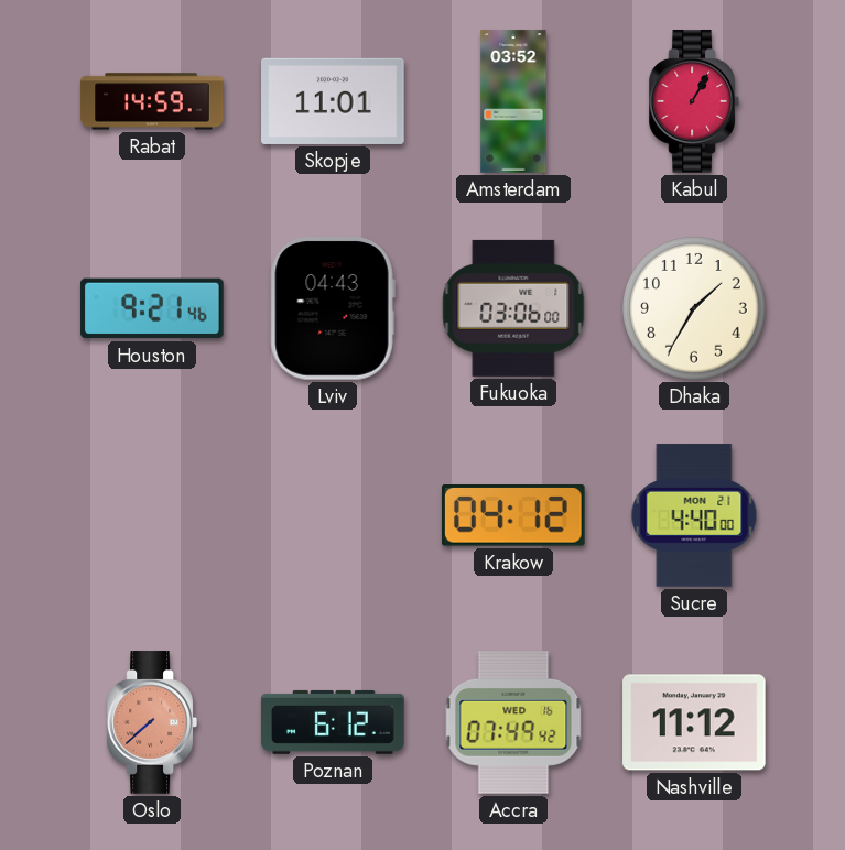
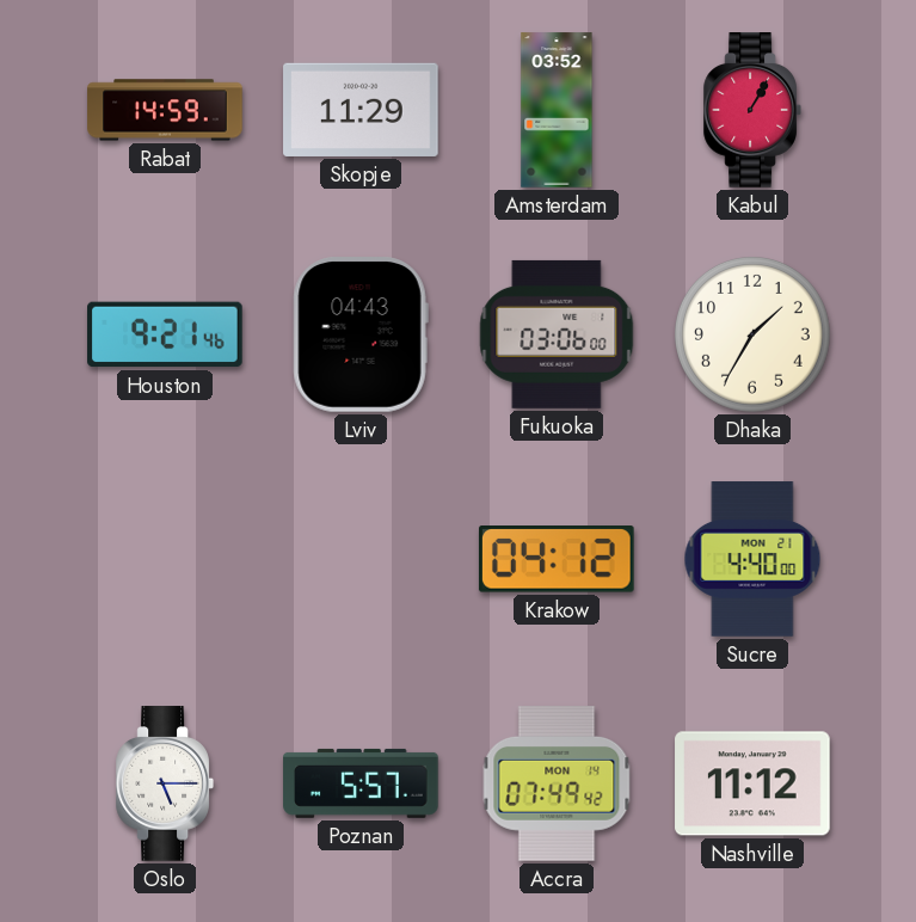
Skopje: 11:01 -> 11:29
Oslo: 7:38 -> 5:15
Oslo dial: salmon -> white
Poznan: 6:12 -> 5:57
Accra date: WED 16 -> MON 14
